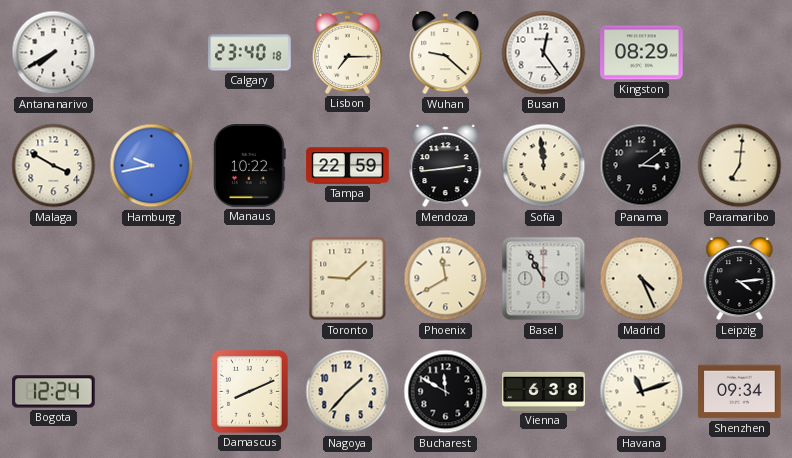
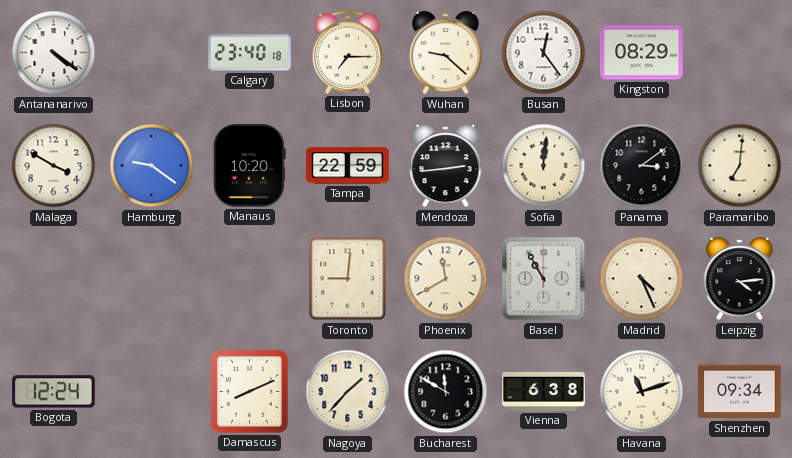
Antananarivo: 7:40 -> 4:21
Hamburg: 9:43 -> 9:21
Manaus: 10:22 -> 10:20
Sofia: 11:59 -> 12:01
Toronto: 9:08 -> 9:01
